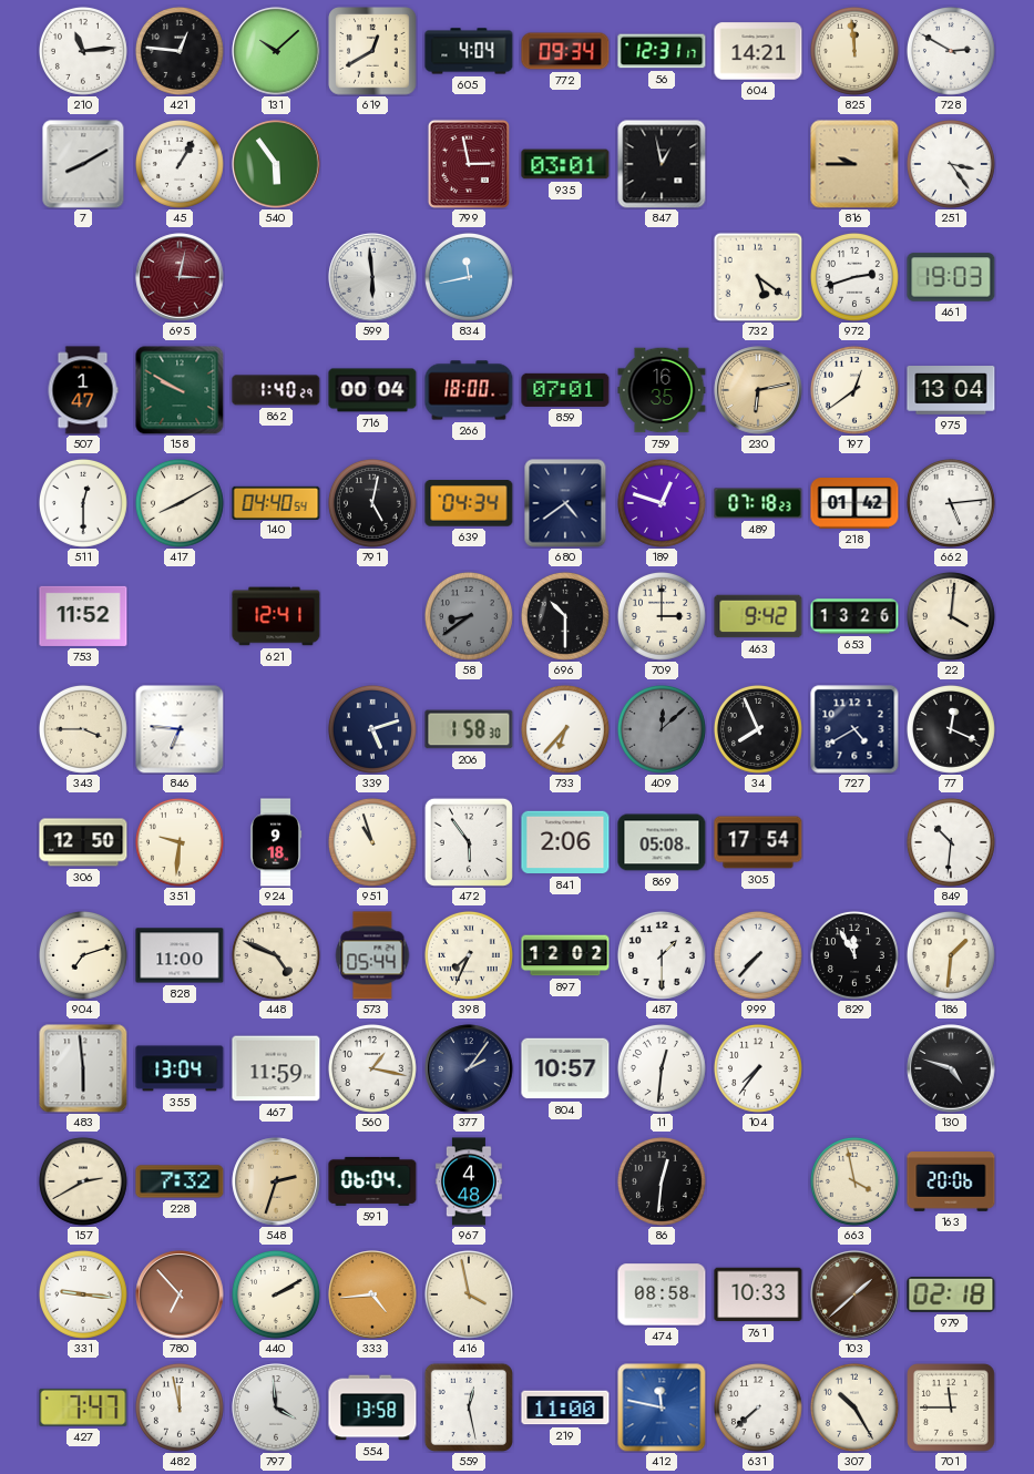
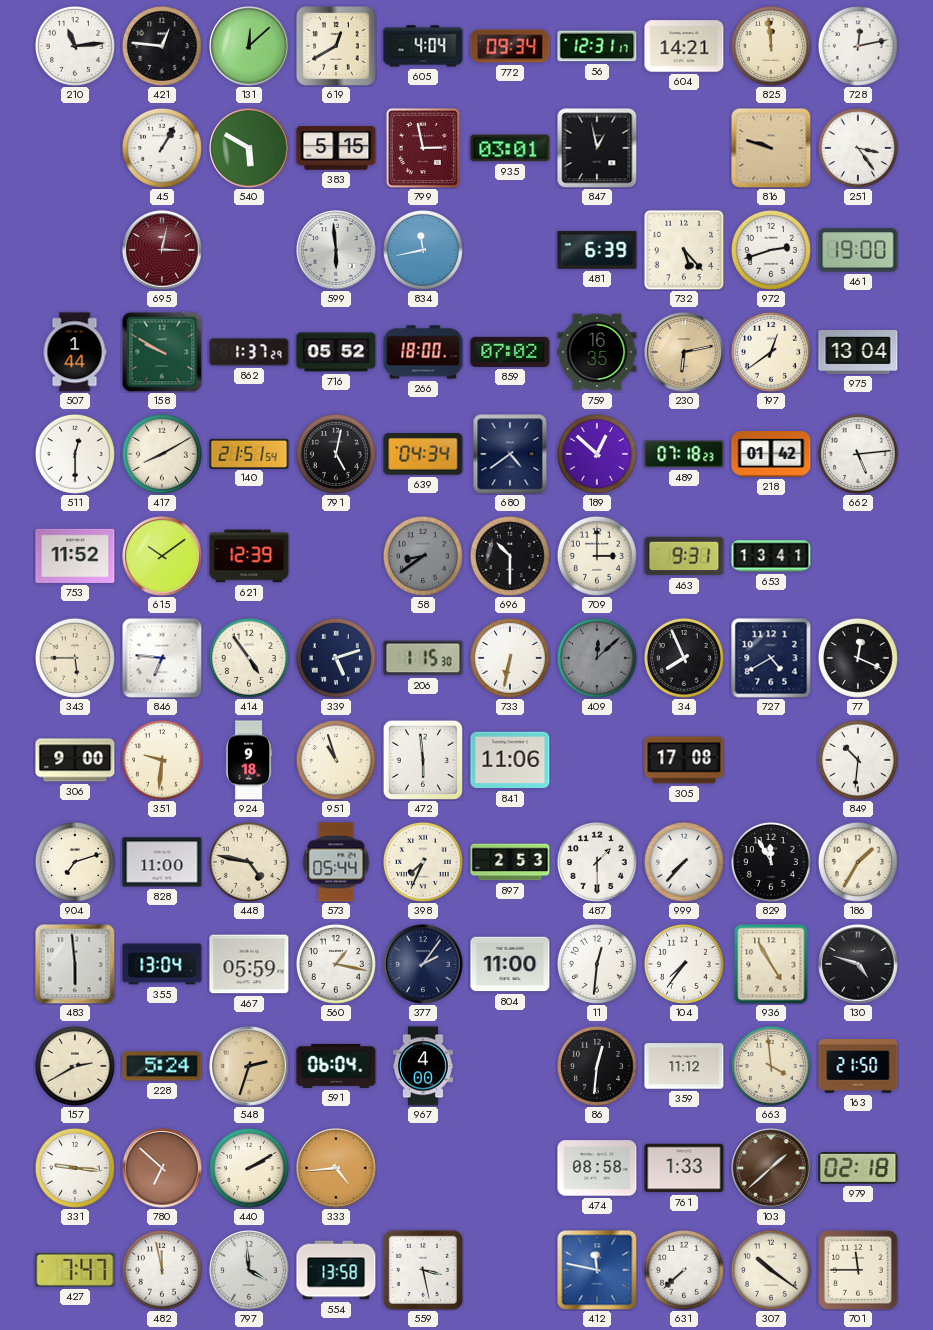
131: 10:08 -> 12:08
728: 2:50 -> 12:13
7: 8:10 -> none
540: 5:54 -> 5:50
383: none -> 5:15
816: 9:45 -> 9:48
481: none -> 6:39
732: 5:21 -> 5:23
461: 19:03 -> 19:00
507: 1:47 -> 1:44
862: 1:40 -> 1:37
716: 00:04 -> 05:52
859: 07:01 -> 07:02
140: 04:40 -> 21:51
189: 12:48 -> 12:52
615: none -> 10:09
621: 12:41 -> 12:39
463: 9:42 -> 9:31
653: 13:26 -> 13:41
22: 4:01 -> none
343: 3:45 -> 5:45
414: none -> 4:54
206: 1:58 -> 1:15
733: 6:37 -> 6:32
306: 12:50 -> 9:00
472: 5:54 -> 5:59
841: 2:06 -> 11:06
869: 05:08 -> none
305: 17:54 -> 17:08
448: 4:49 -> 4:47
897: 12:02 -> 2:53
186: 1:31 -> 1:35
467: 11:59 -> 05:59
804: 10:57 -> 11:00
936: none -> 4:55
228: 7:32 -> 5:24
967: 4:48 -> 4:00
359: none -> 11:12
663: 3:58 -> 3:59
163: 20:06 -> 21:50
780: 6:53 -> 6:52
416: 3:58 -> none
761: 10:33 -> 1:33
559: 12:28 -> 3:28
219: 11:00 -> none
307: 10:25 -> 10:21
